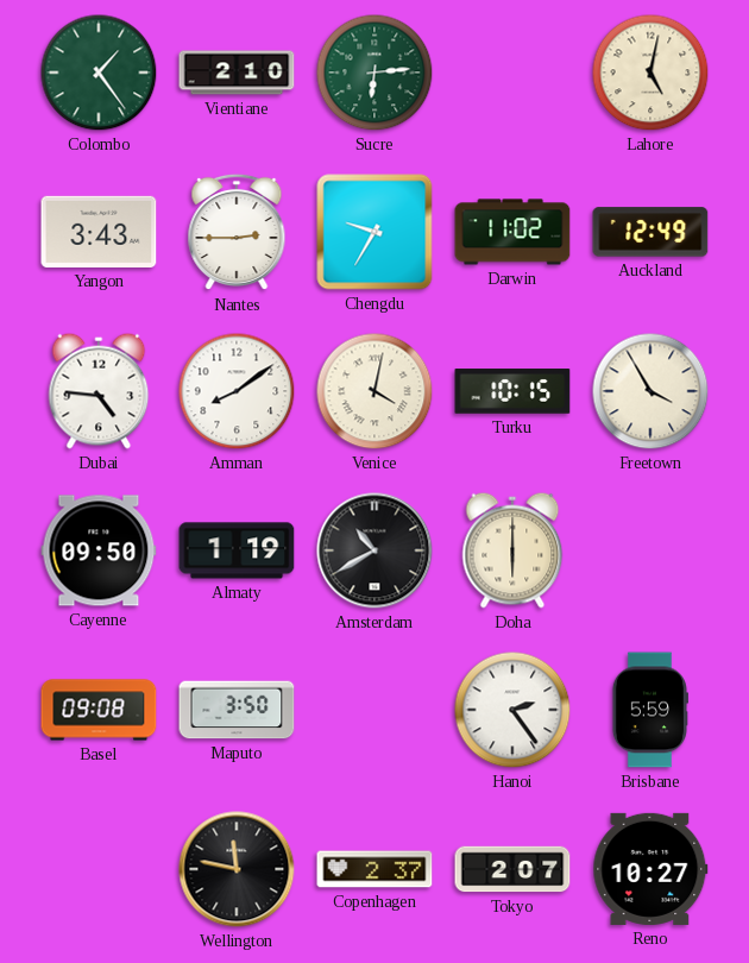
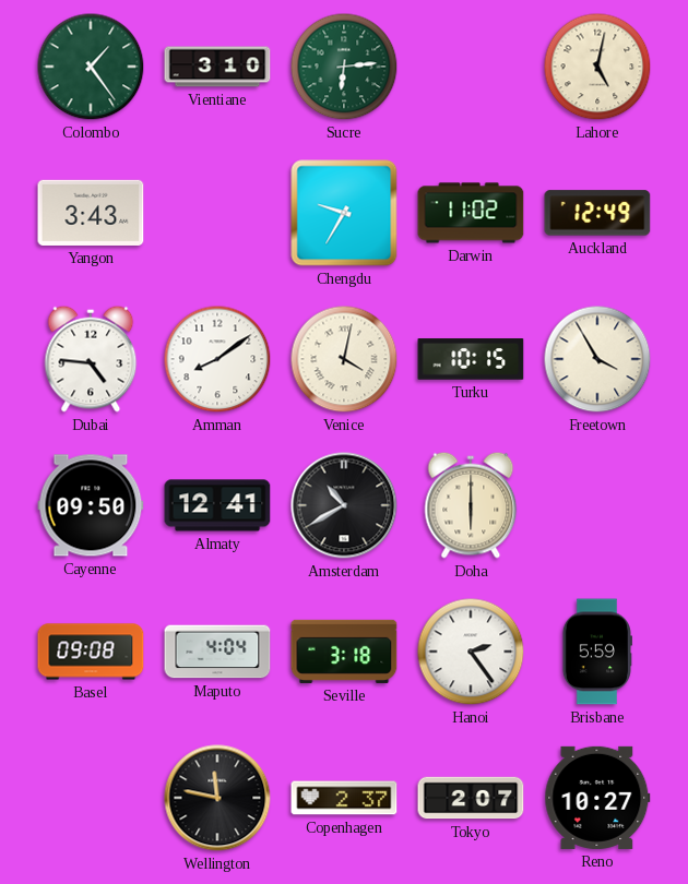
Vientiane: 2:10 -> 3:10
Nantes: 2:45 -> none
Almaty: 1:19 -> 12:41
Maputo: 3:50 -> 4:04
Seville: none -> 3:18
